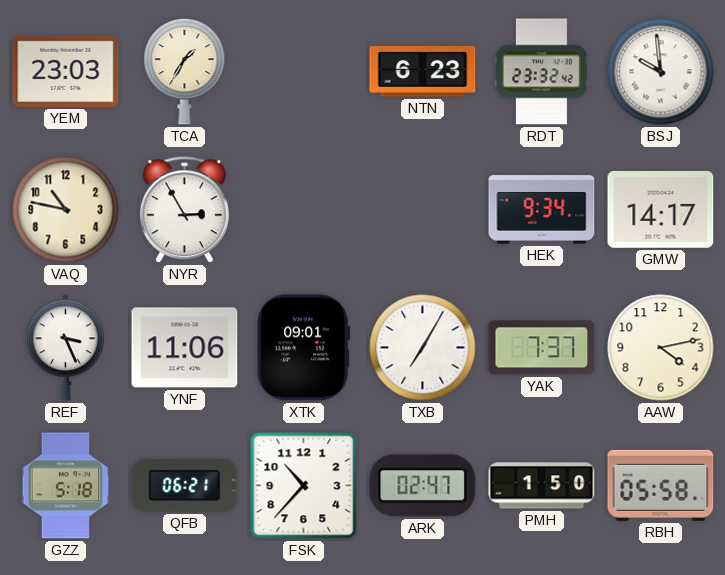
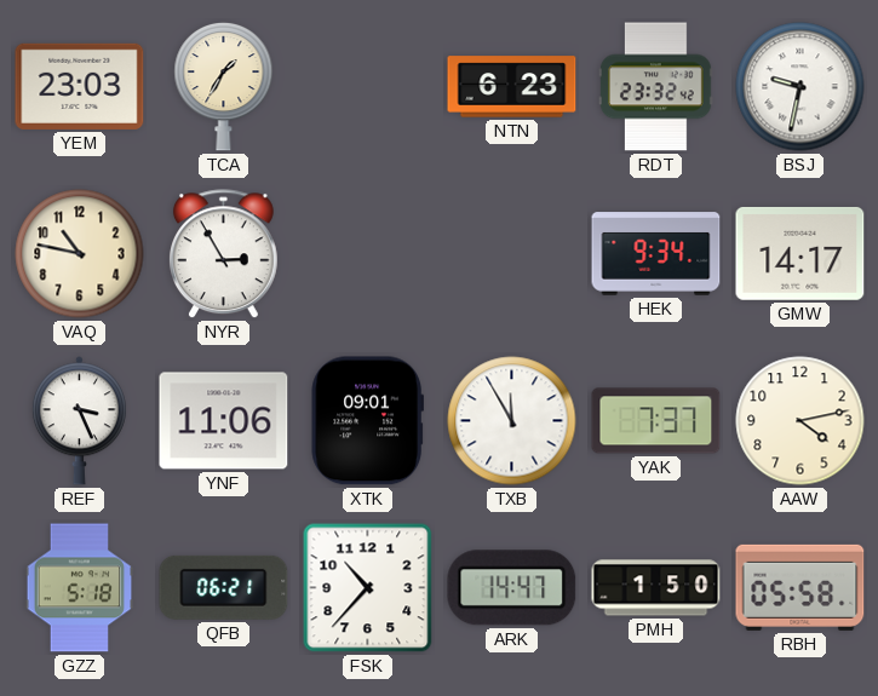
BSJ: 9:59 -> 9:32
TXB: 7:05 -> 11:55
ARK: 02:47 -> 14:47
